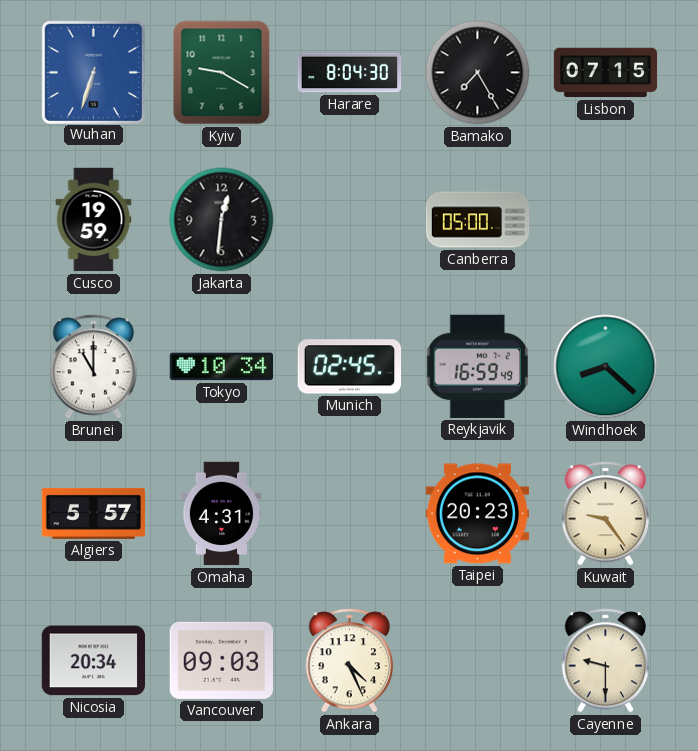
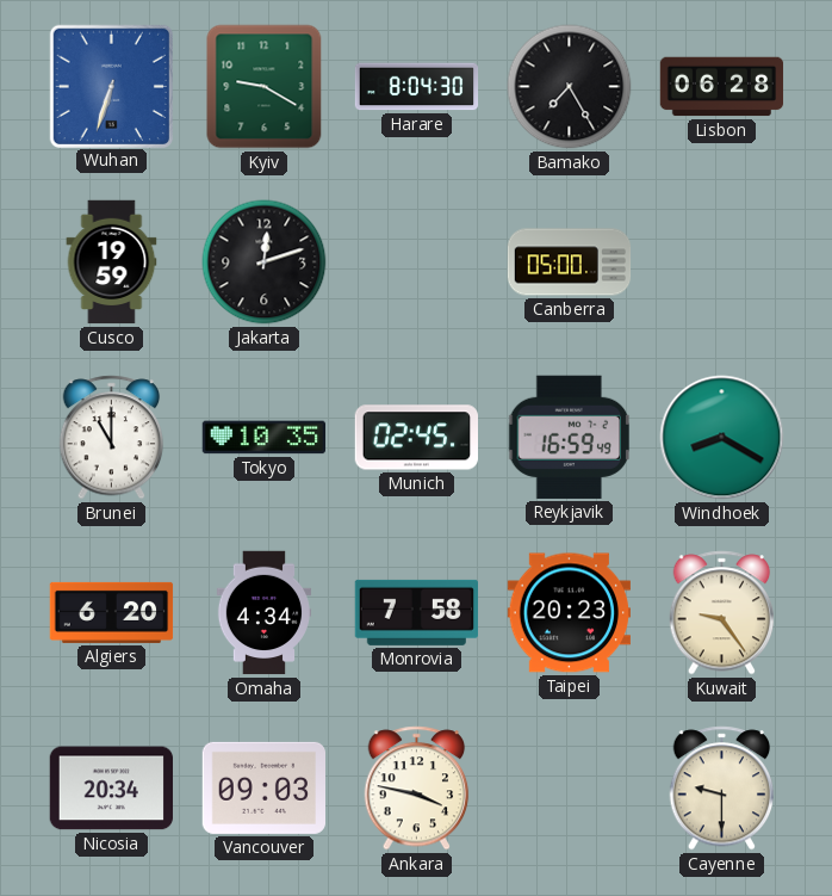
Lisbon: 07:15 -> 06:28
Jakarta: 12:31 -> 12:12
Tokyo: 10:34 -> 10:35
Windhoek: 8:22 -> 8:20
Algiers: 5:57 -> 6:20
Omaha: 4:31 -> 4:34
Monrovia: none -> 7:58
Ankara: 4:26 -> 3:47
